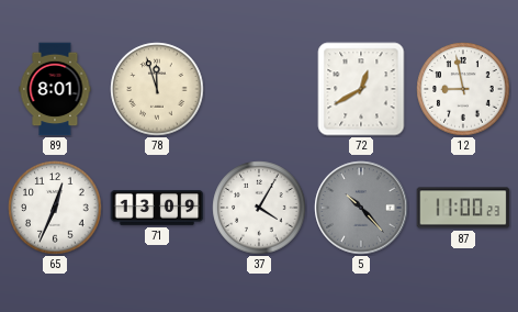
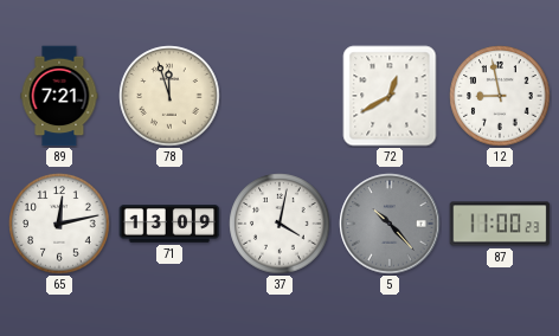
89: 8:01 -> 7:21
65: 12:34 -> 12:13
37: 4:05 -> 4:02
